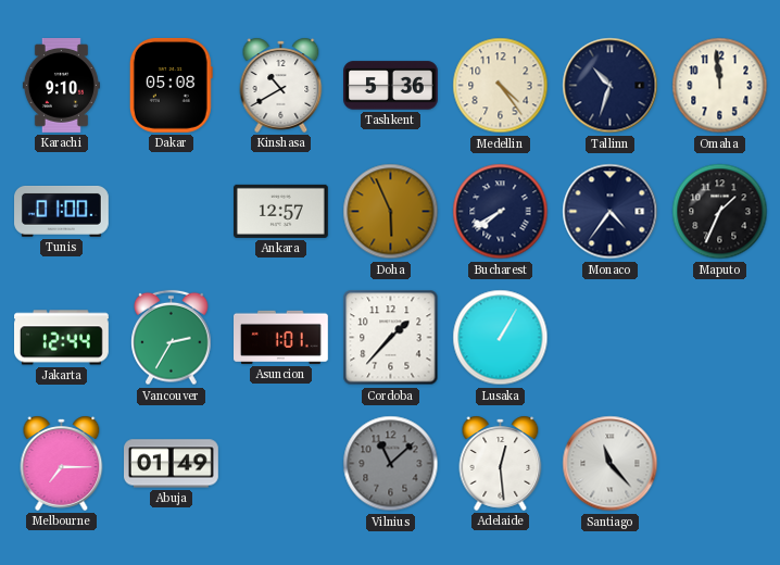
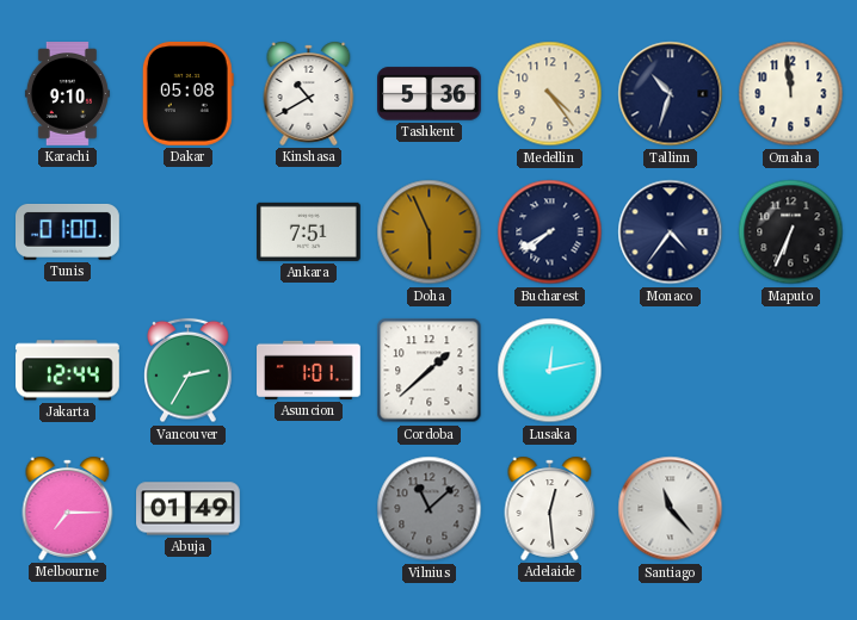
Ankara: 12:57 -> 7:51
Maputo: 1:34 -> 6:34
Cordoba: 1:37 -> 1:38
Lusaka: 1:05 -> 12:13
